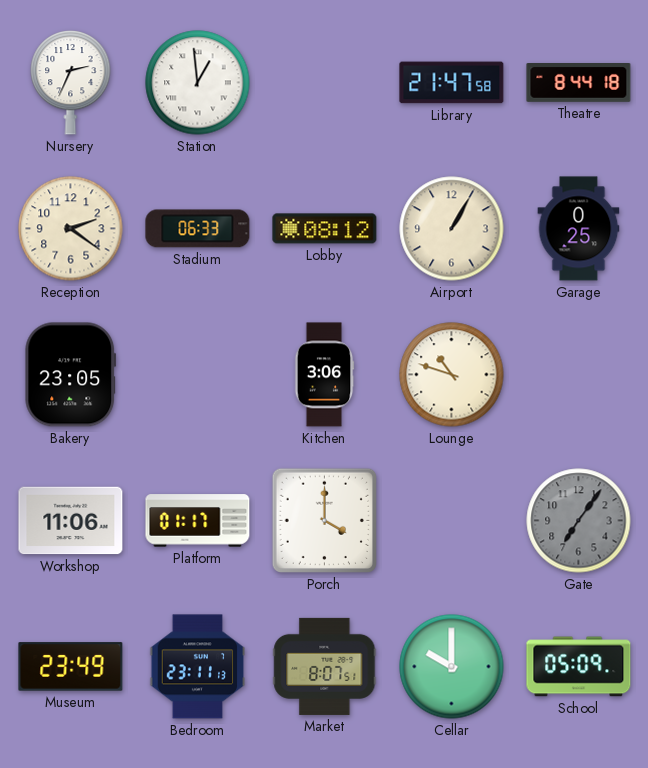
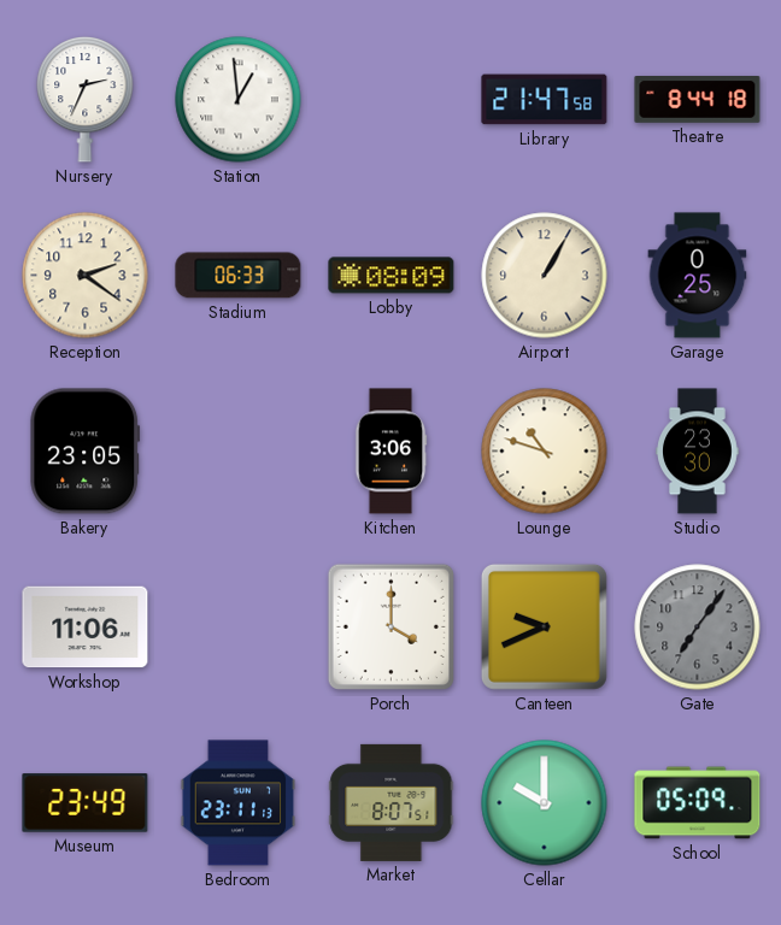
Lobby: 08:12 -> 08:09
Studio: none -> 23:30
Platform: 01:17 -> none
Canteen: none -> 9:41
